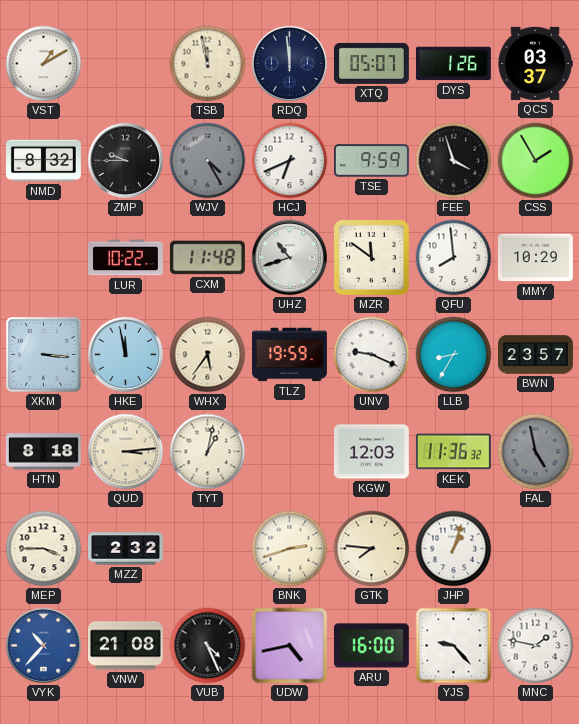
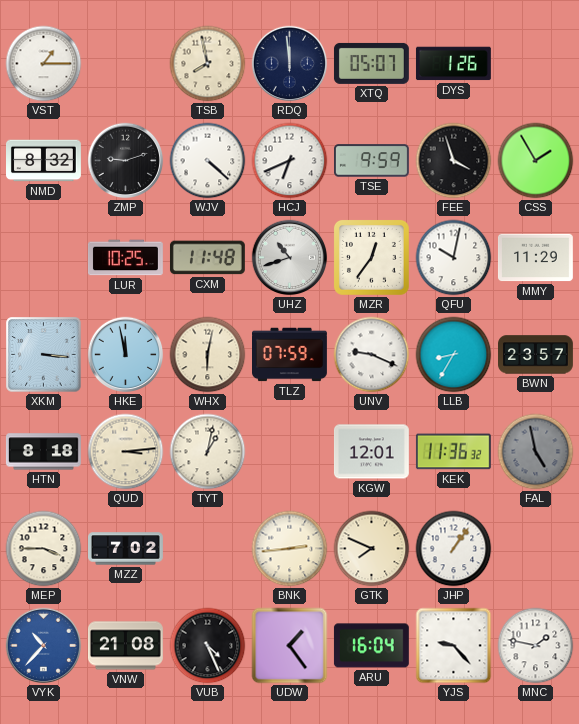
VST: 1:10 -> 1:15
TSB: 11:58 -> 7:58
QCS: 03:37 -> none
ZMP: 9:45 -> 9:12
WJV: 4:25 -> 4:22
WJV dial: grey -> white
LUR: 10:22 -> 10:25
MZR: 11:51 -> 12:36
QFU: 7:59 -> 10:02
MMY: 10:29 -> 11:29
WHX: 5:36 -> 6:02
TLZ: 19:59 -> 07:59
KGW: 12:03 -> 12:01
MZZ: 2:32 -> 7:02
BNK: 2:42 -> 2:44
GTK: 7:46 -> 7:49
JHP: 1:03 -> 1:06
UDW: 4:43 -> 1:24
ARU: 16:00 -> 16:04
